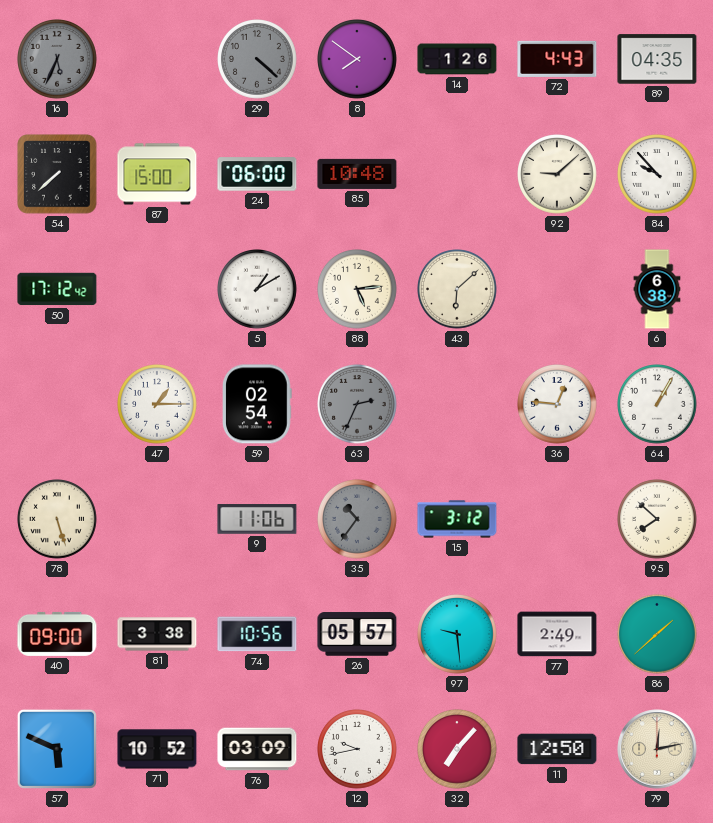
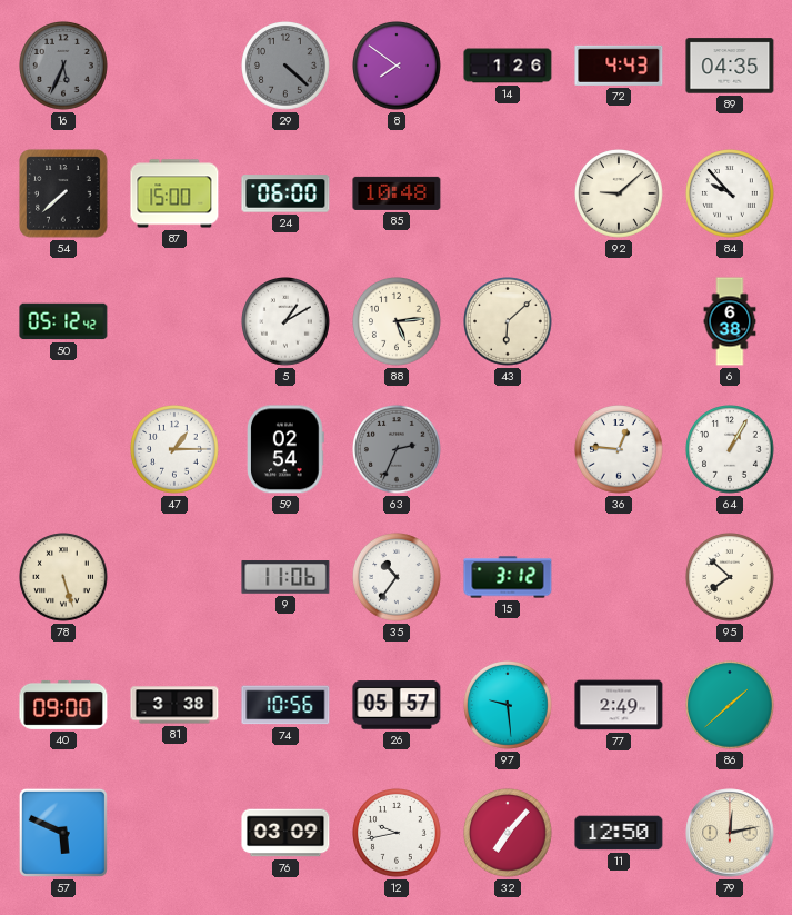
50: 17:12 -> 05:12
35 dial: grey -> white
71: 10:52 -> none
